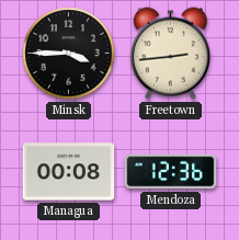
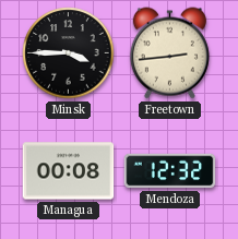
Mendoza: 12:36 -> 12:32
